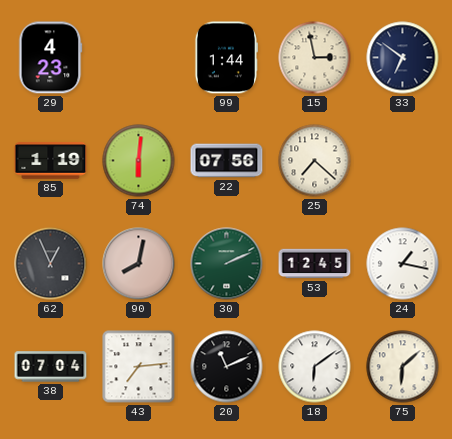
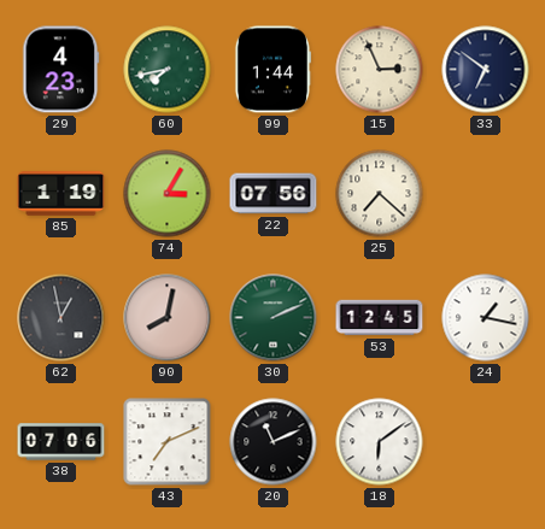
60: none -> 7:43
15: 2:58 -> 2:56
74: 6:01 -> 3:05
62: 12:56 -> 12:58
38: 07:04 -> 07:06
43: 7:14 -> 7:11
75: 6:08 -> none
